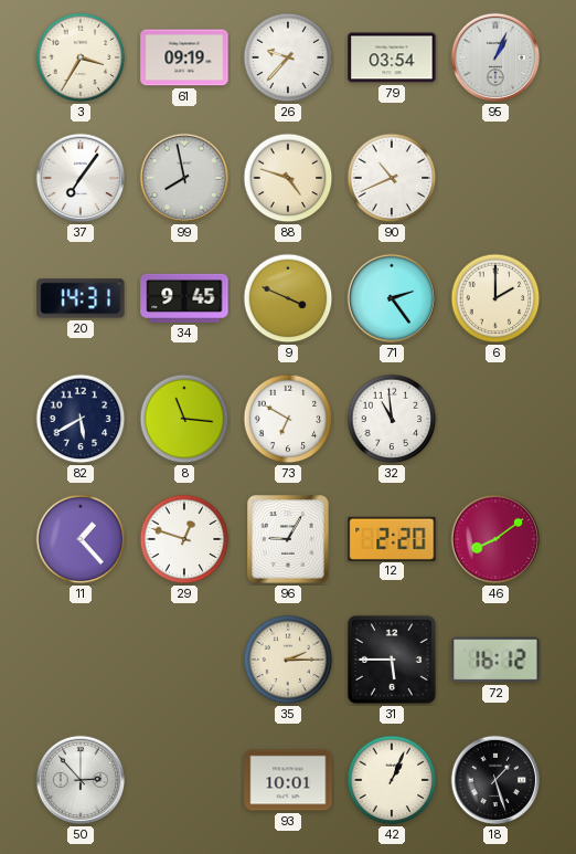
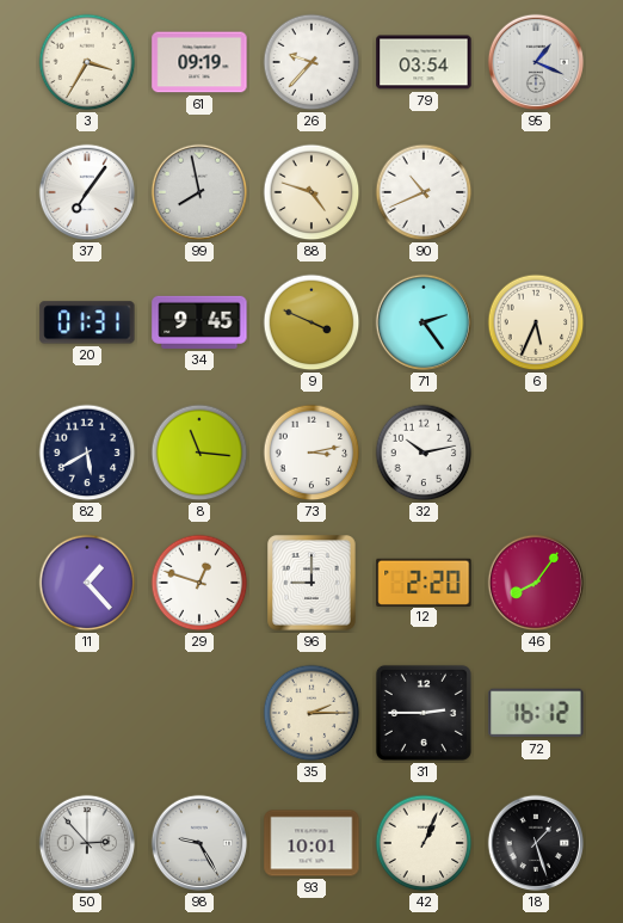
95: 1:04 -> 1:19
20: 14:31 -> 01:31
6: 2:00 -> 5:34
73: 6:50 -> 3:13
32: 10:59 -> 10:13
96: 9:05 -> 9:00
46: 8:09 -> 8:06
31: 5:45 -> 2:45
98: none -> 9:25
